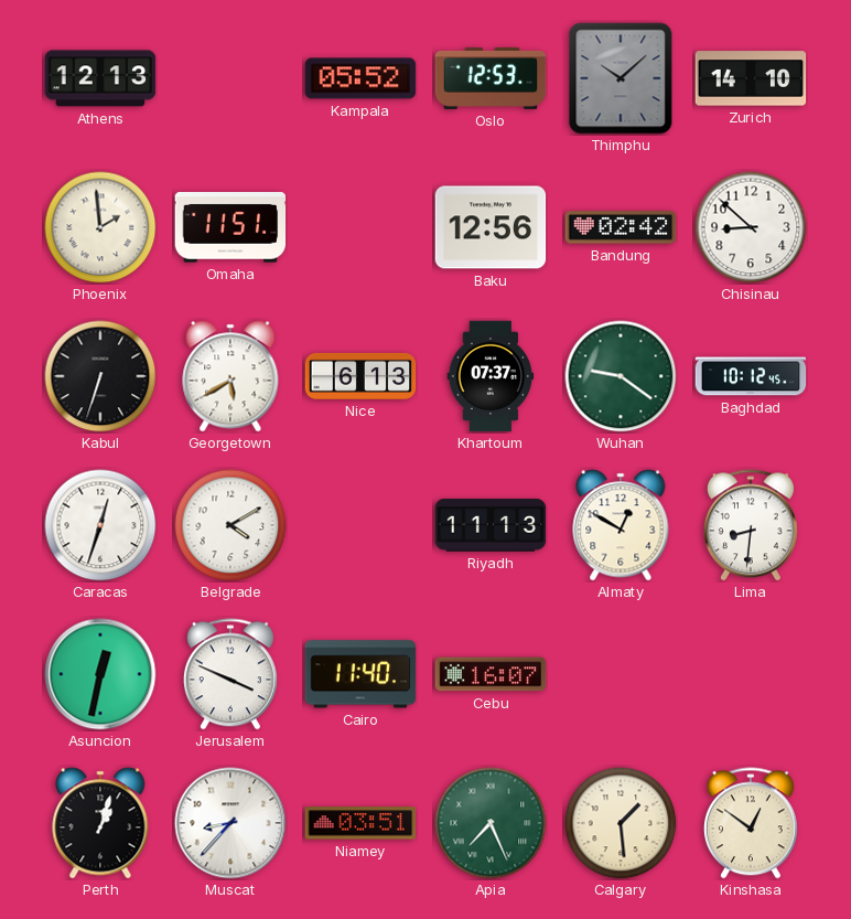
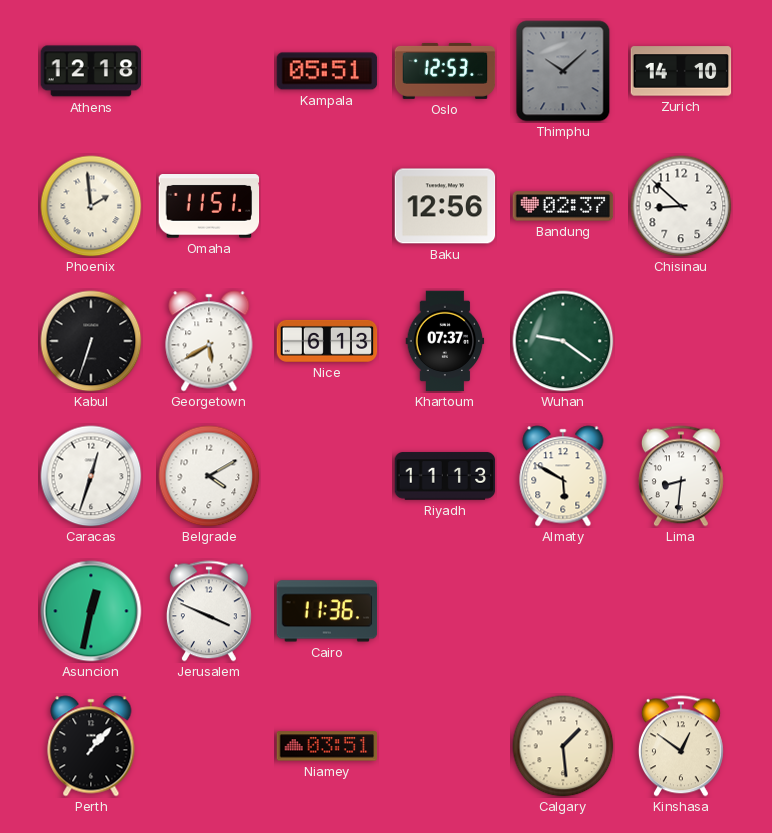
Athens: 12:13 -> 12:18
Kampala: 05:52 -> 05:51
Bandung: 02:42 -> 02:37
Baghdad: 10:12 -> none
Almaty: 12:50 -> 5:50
Cairo: 11:40 -> 11:36
Cebu: 16:07 -> none
Perth: 1:03 -> 1:07
Muscat: 8:37 -> none
Apia: 7:26 -> none
